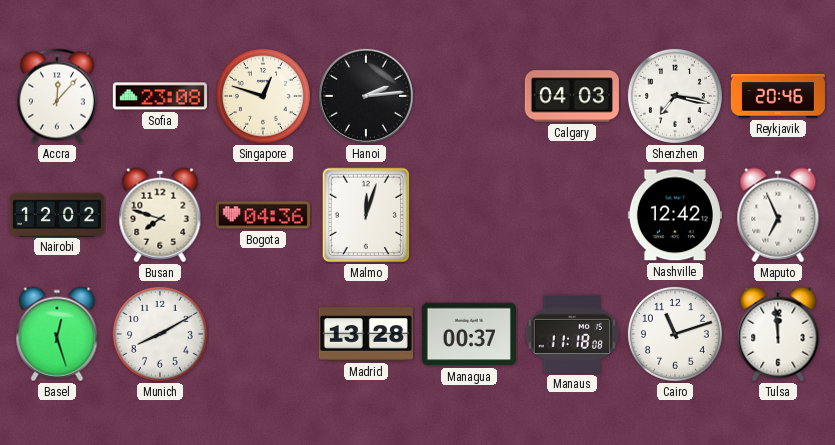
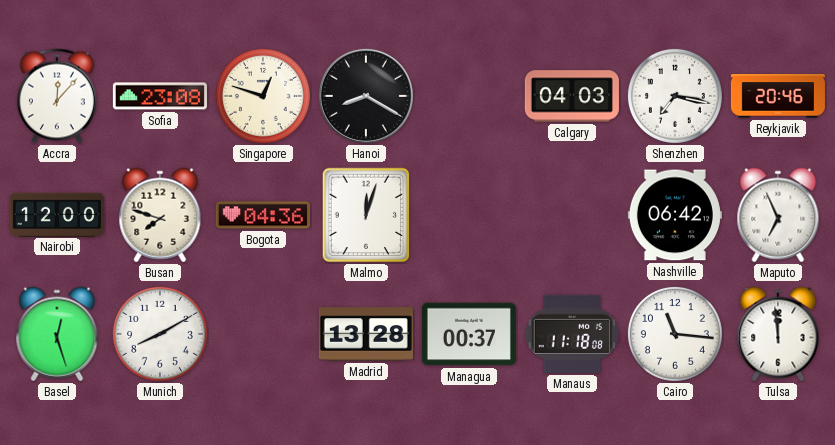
Hanoi: 2:14 -> 8:20
Nairobi: 12:02 -> 12:00
Nashville: 12:42 -> 06:42
Cairo: 11:12 -> 11:16
